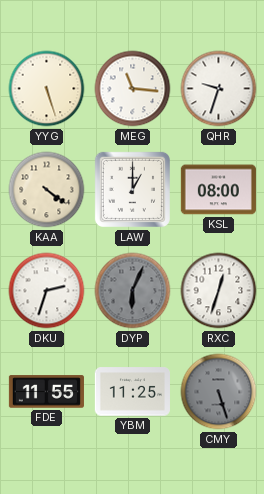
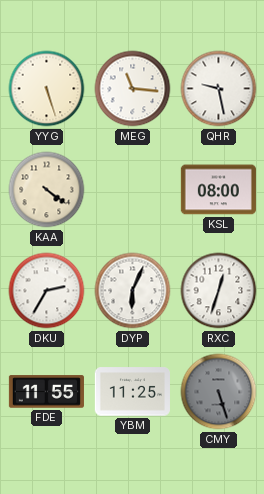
QHR: 9:33 -> 9:28
LAW: 1:00 -> none
DKU: 2:33 -> 2:35
DYP dial: grey -> white
